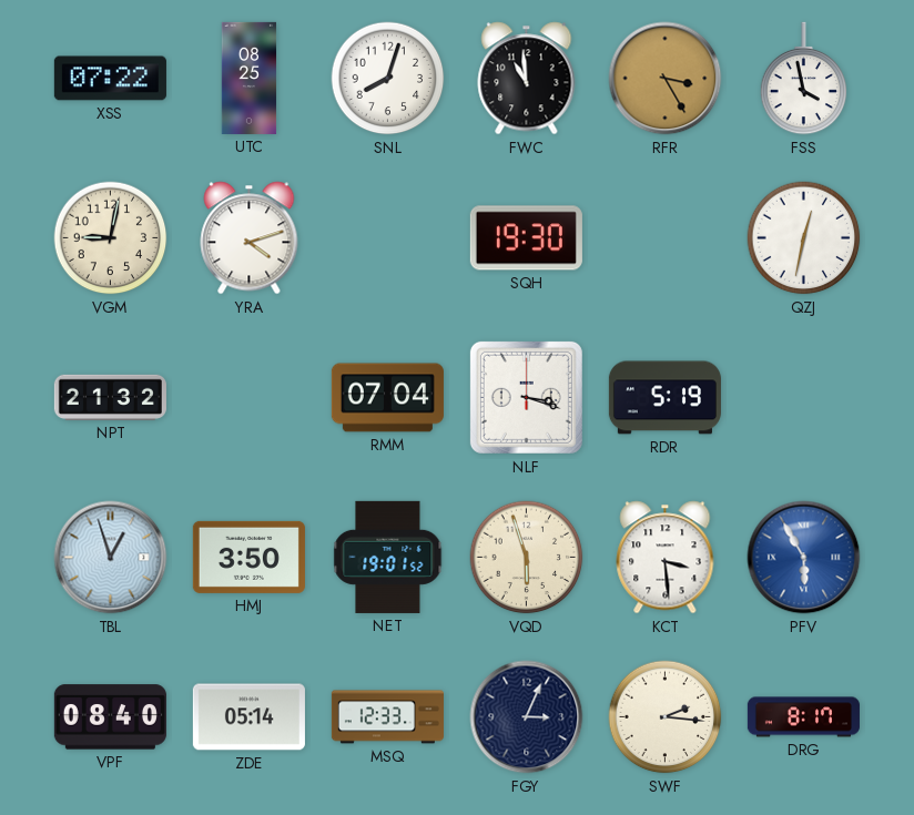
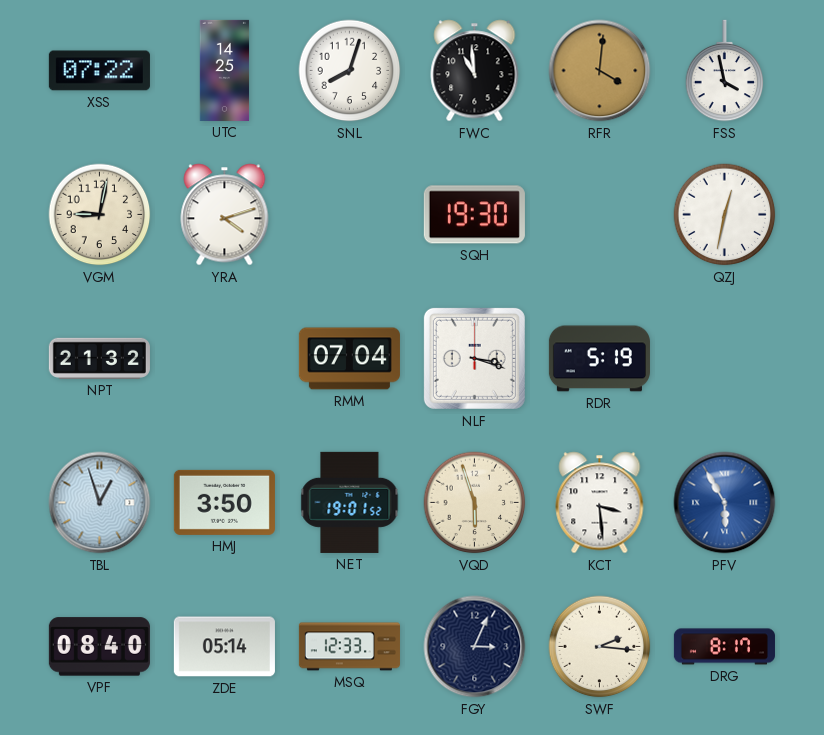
UTC: 08:25 -> 14:25
RFR: 3:25 -> 4:01
